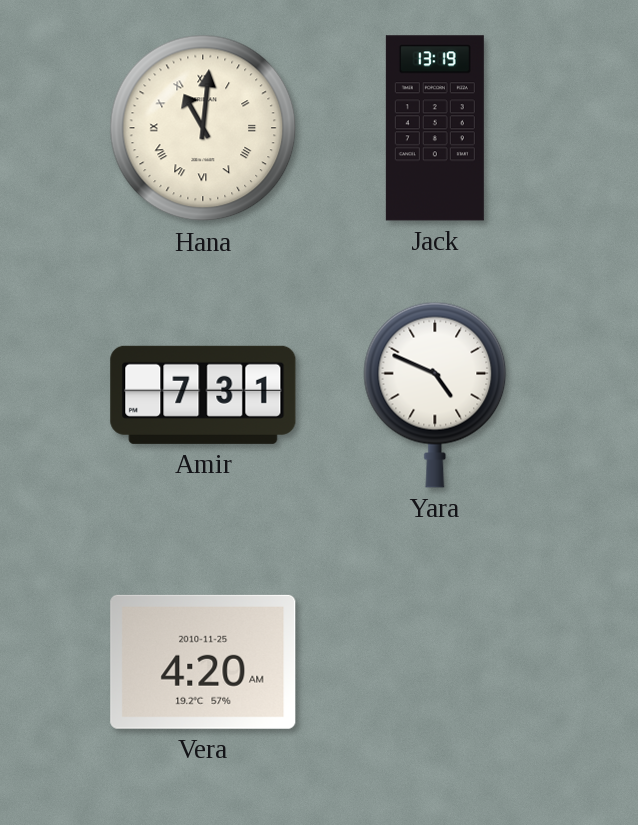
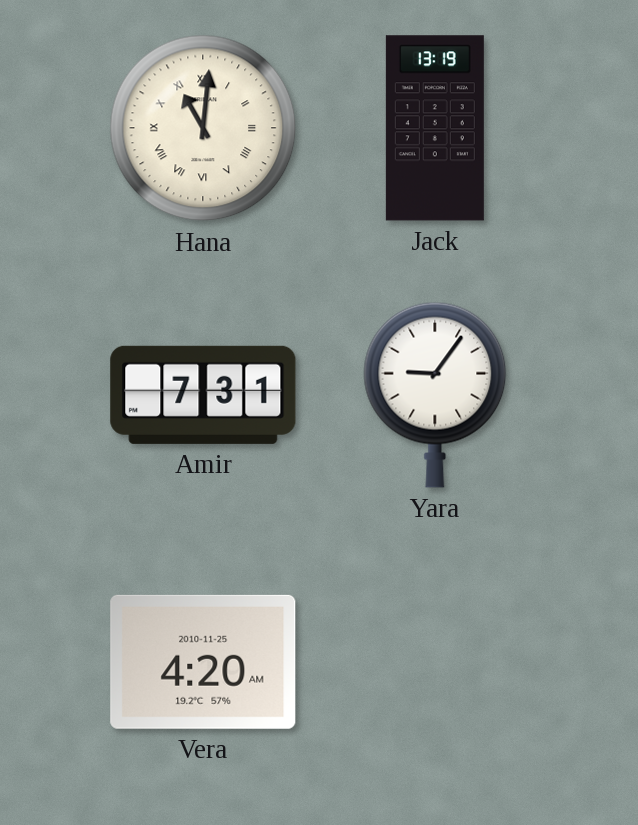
Yara: 4:49 -> 9:06
